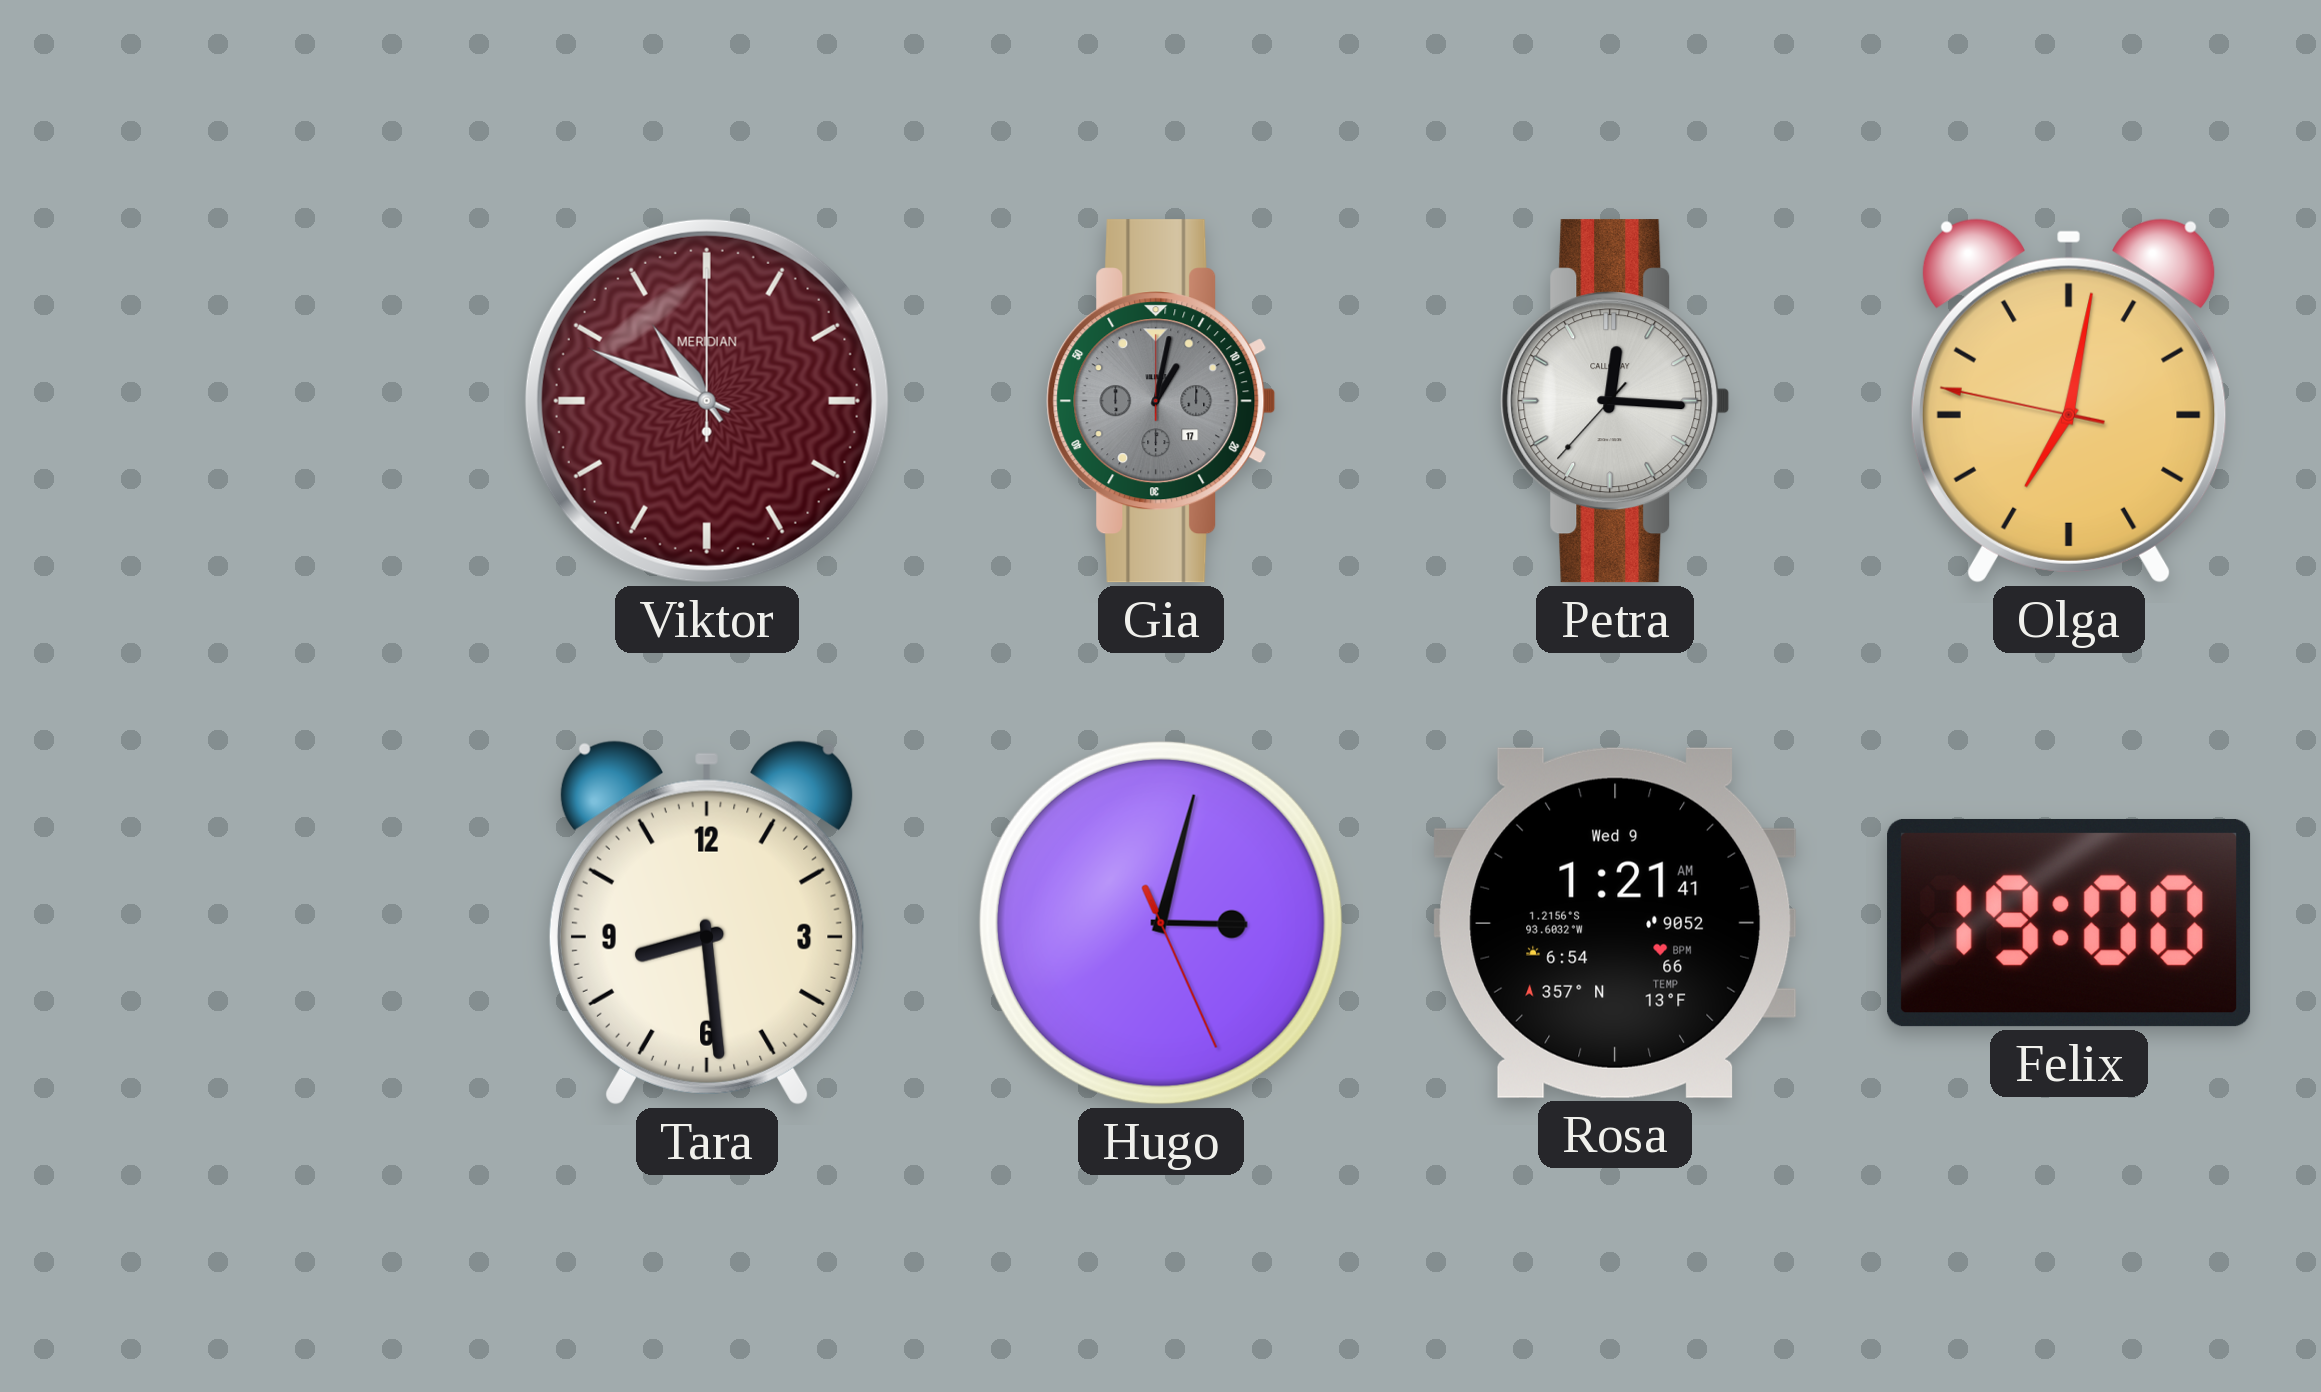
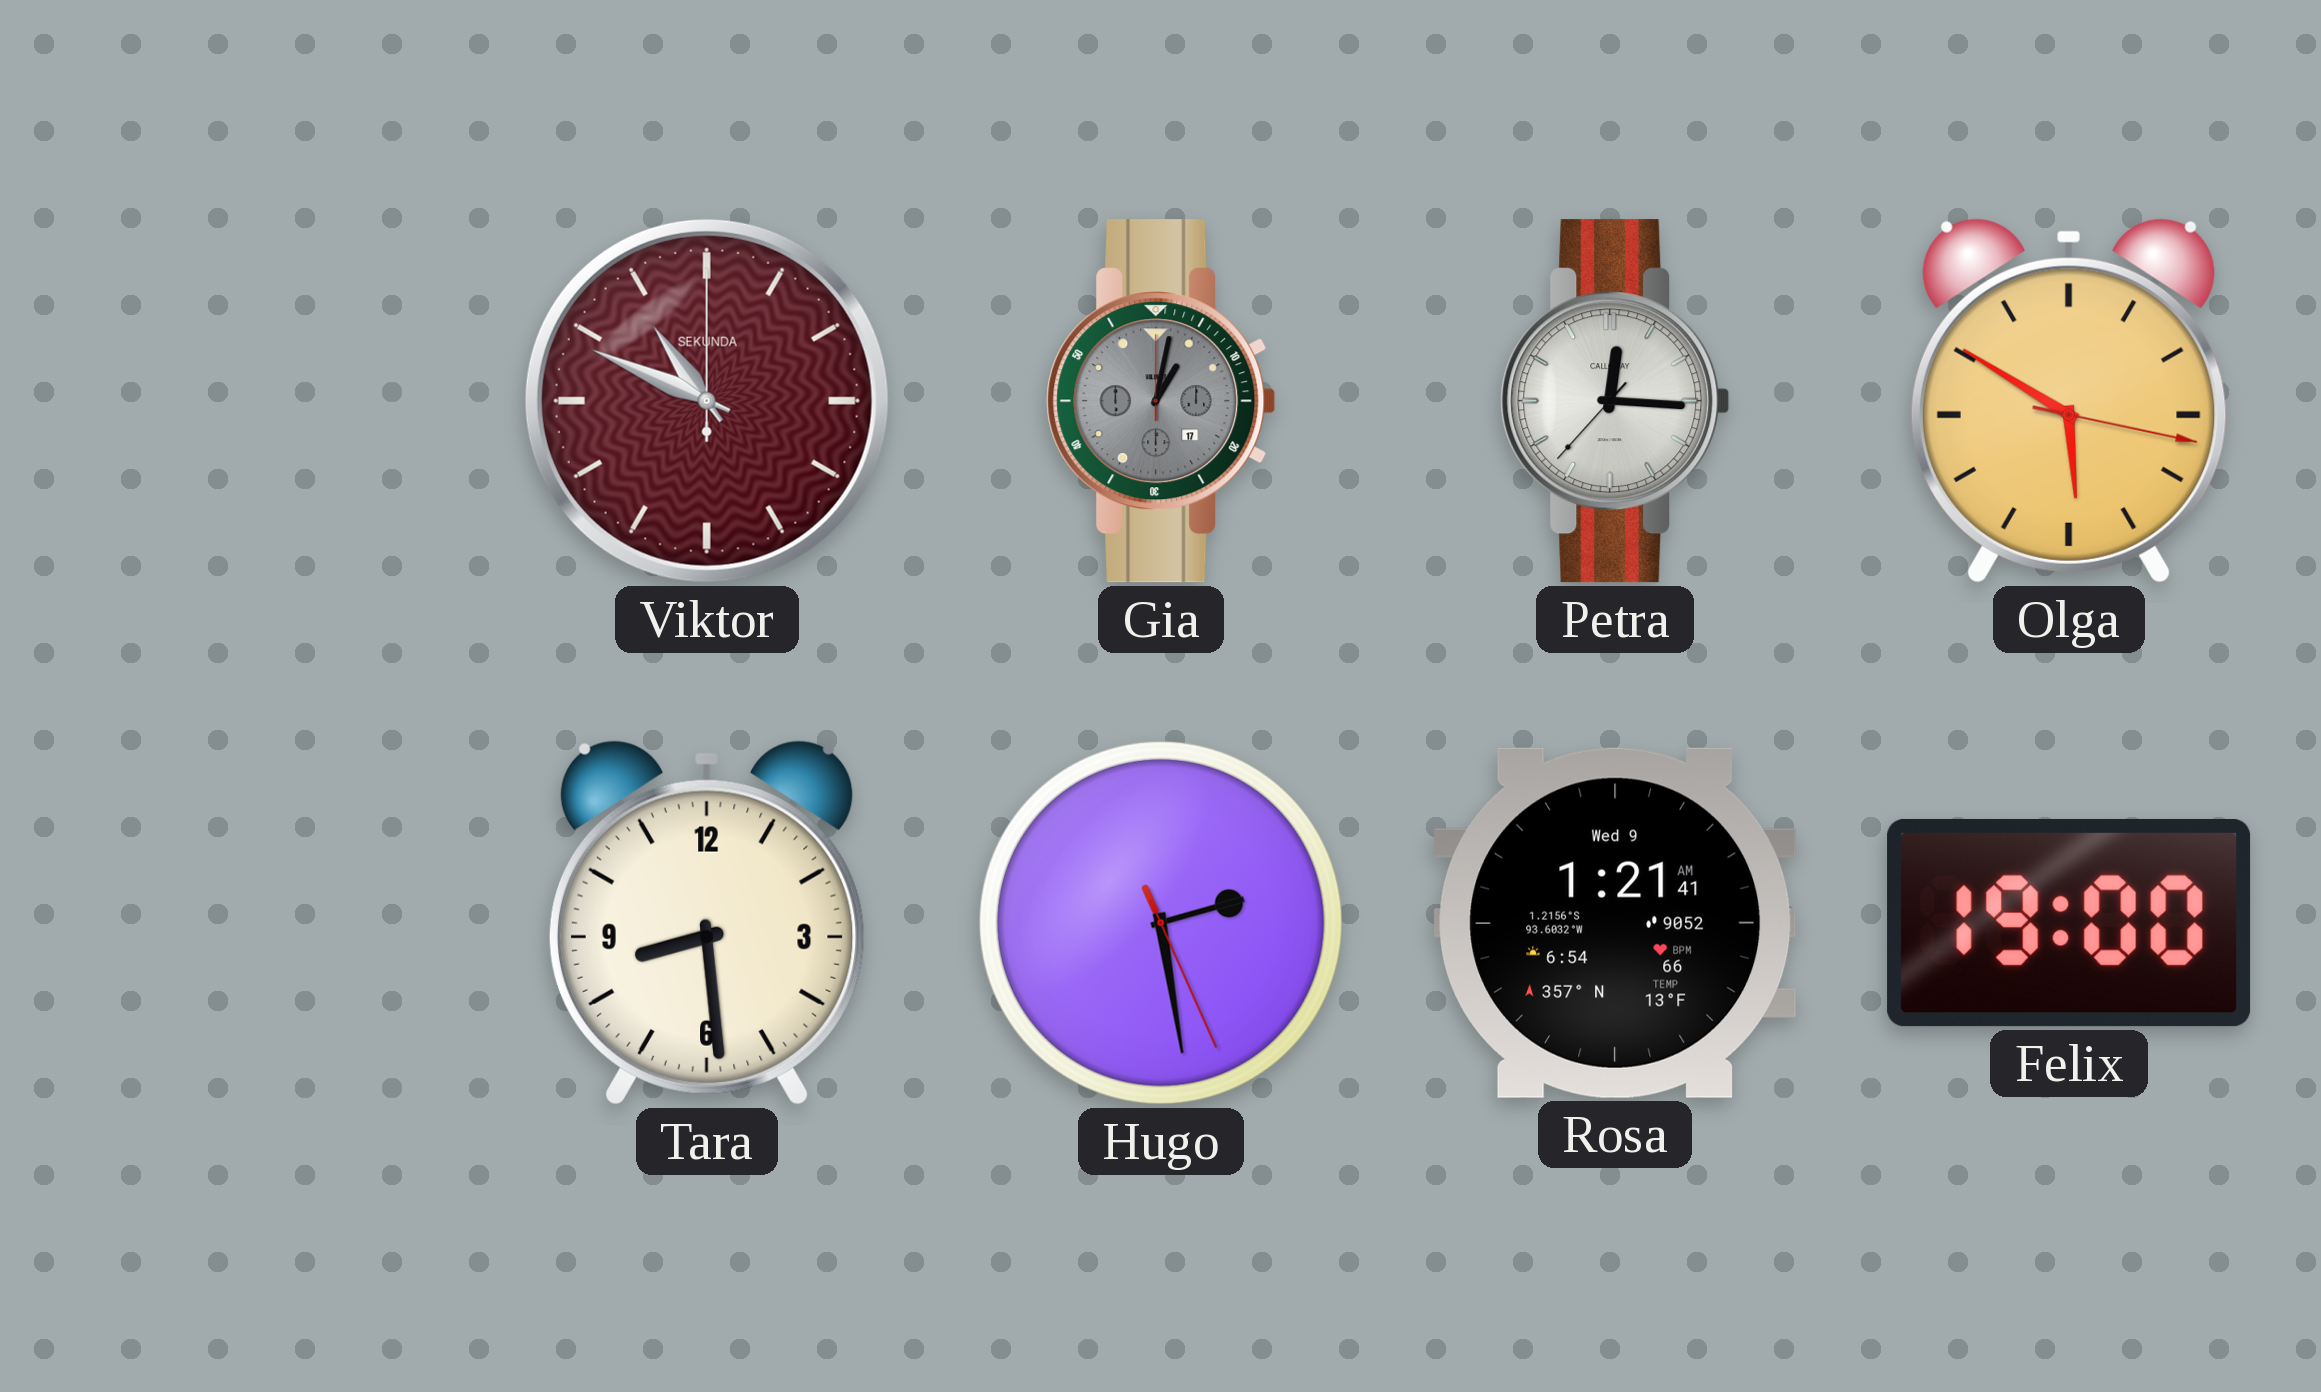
Viktor brand: MERIDIAN -> SEKUNDA
Olga: 7:01 -> 5:50
Hugo: 3:02 -> 2:28
